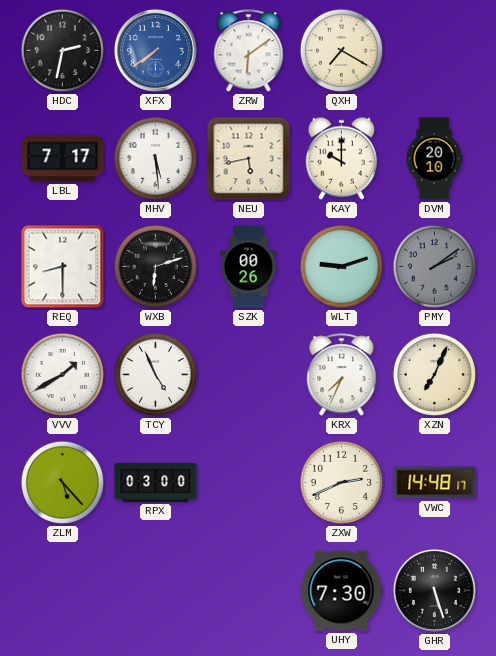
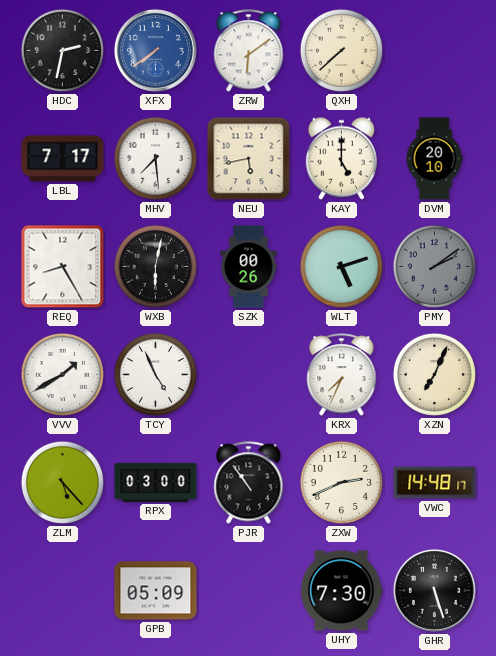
QXH: 7:20 -> 7:38
MHV: 5:29 -> 7:29
KAY: 10:00 -> 5:00
REQ: 8:30 -> 8:25
WXB: 6:12 -> 6:02
WLT: 9:12 -> 5:12
PJR: none -> 10:54
GPB: none -> 05:09
